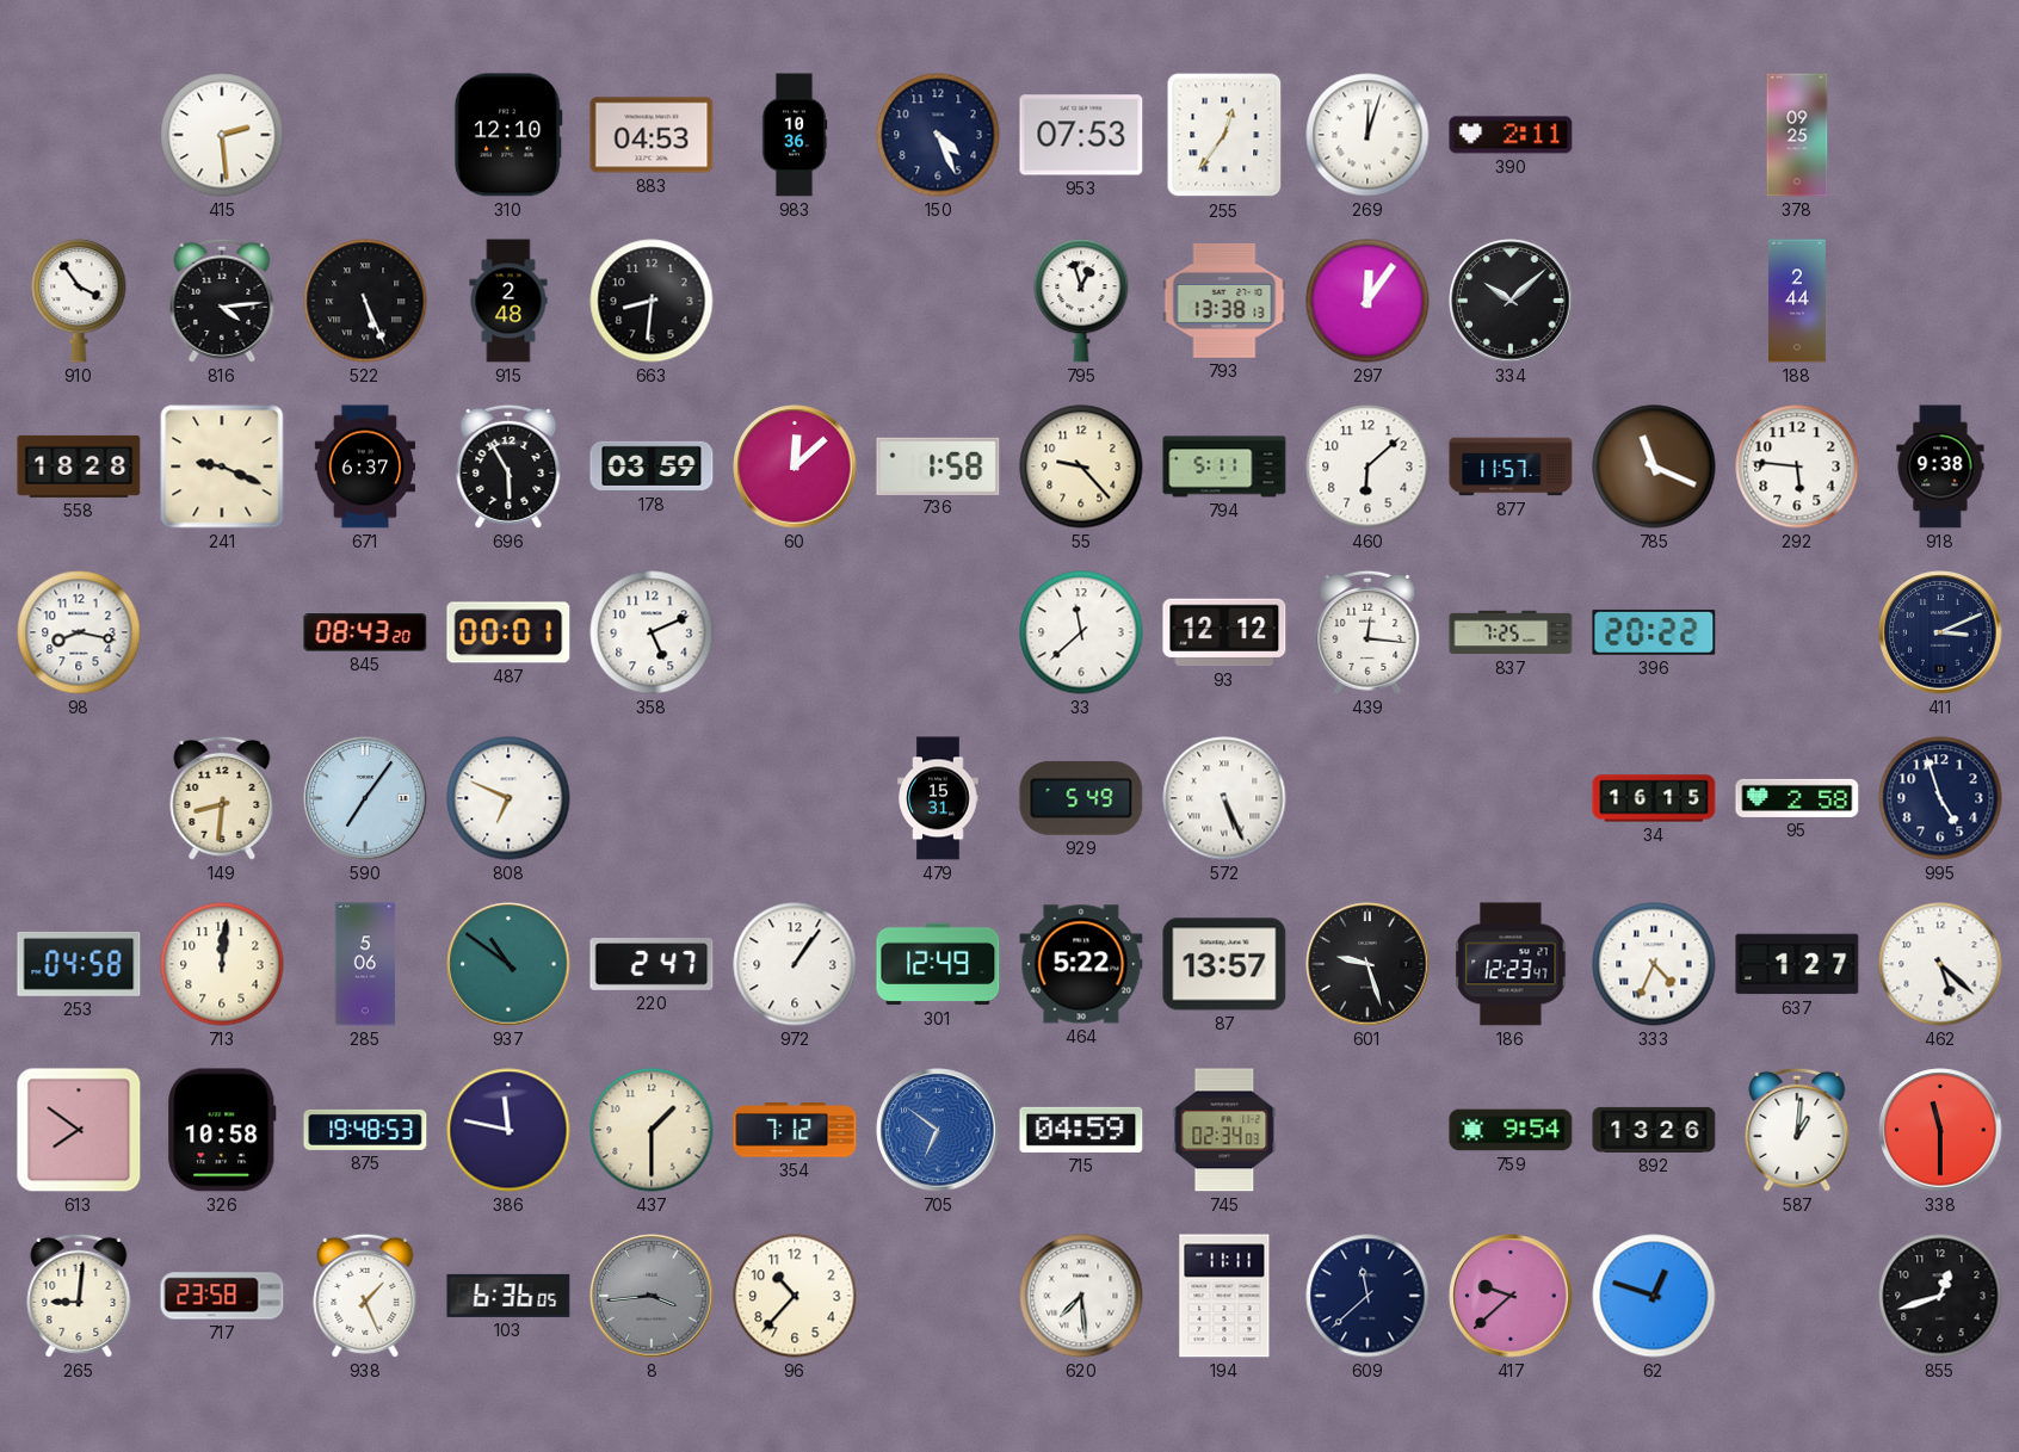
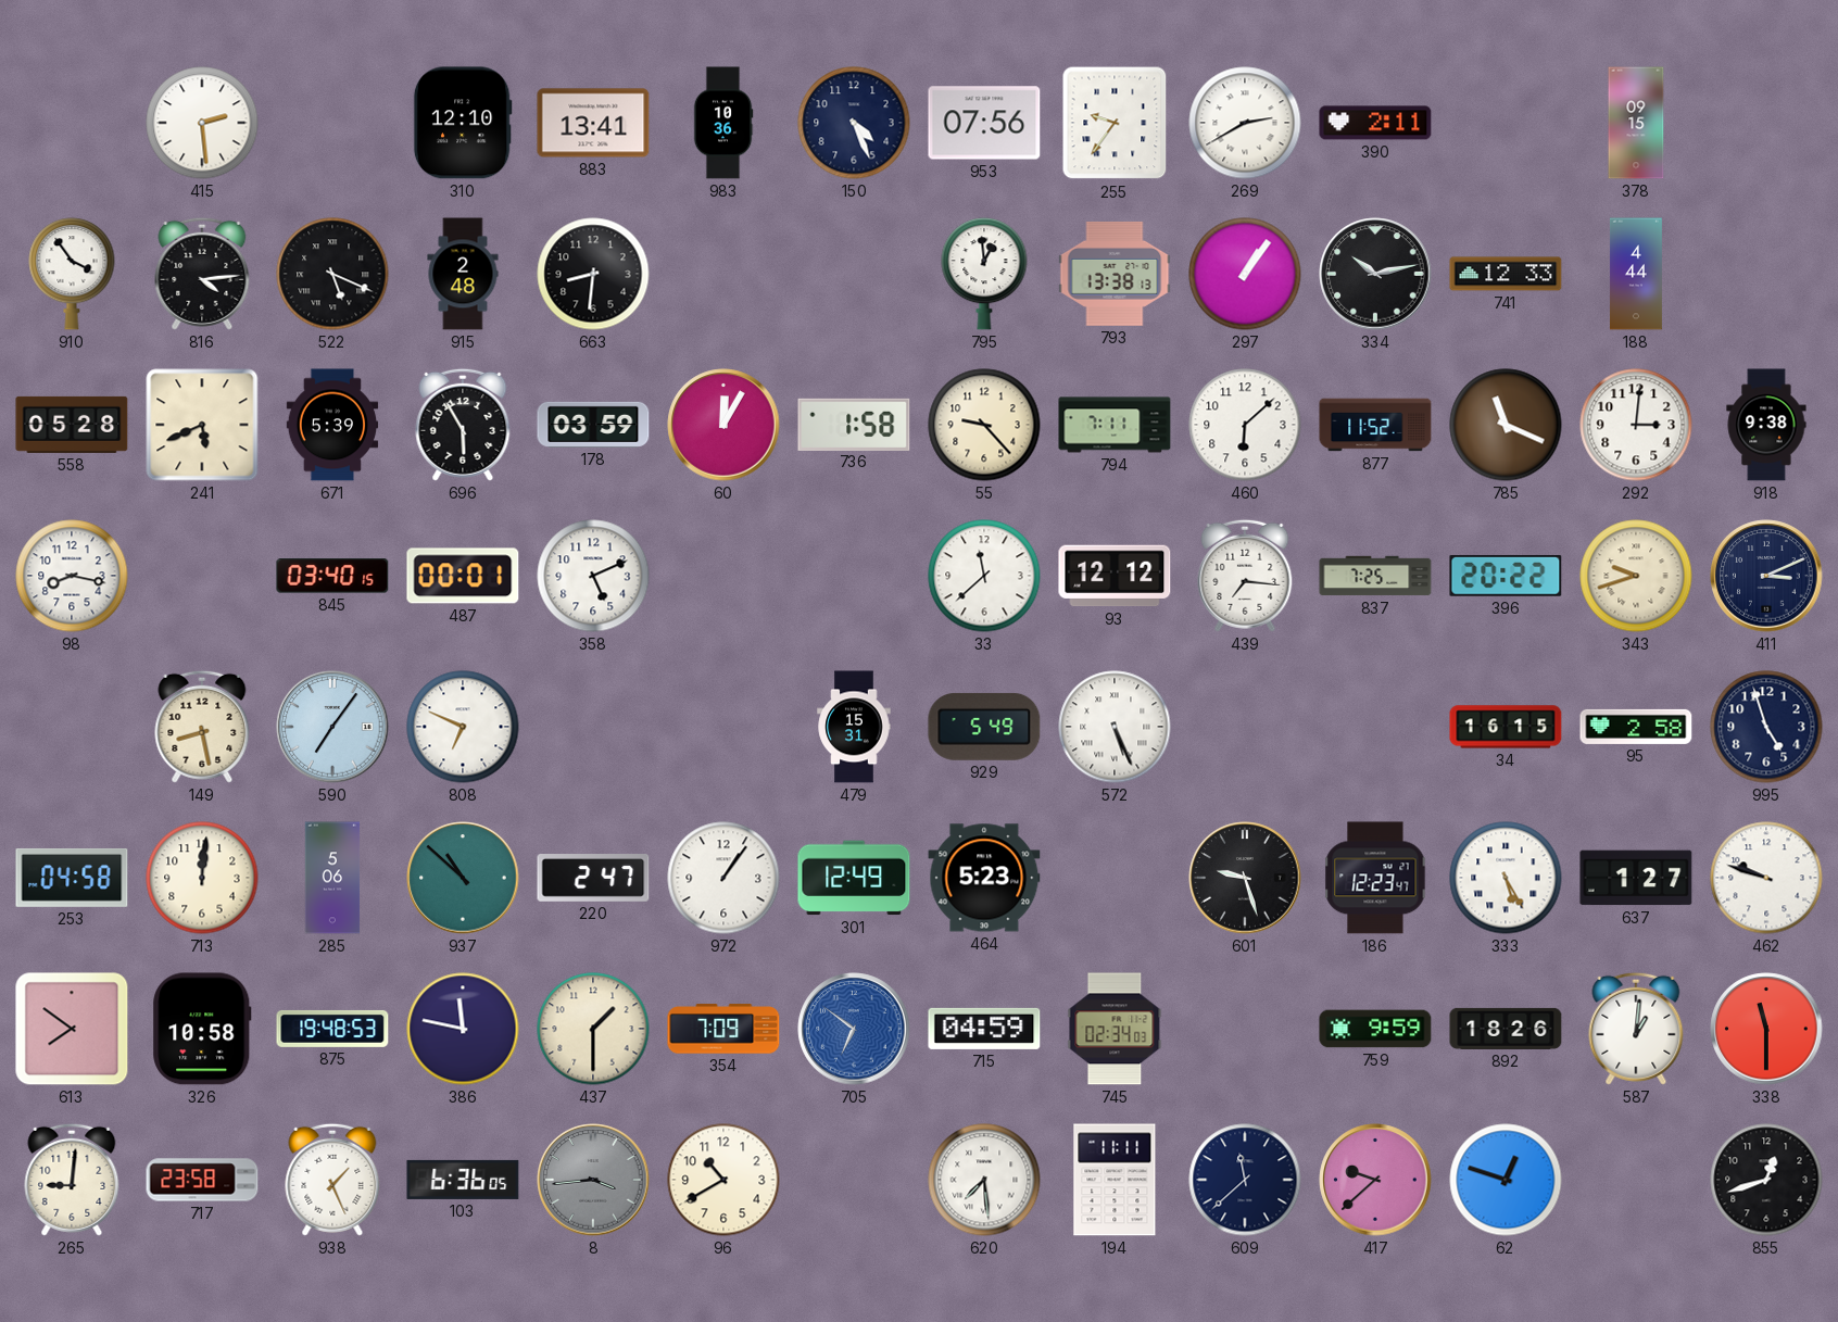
883: 04:53 -> 13:41
953: 07:53 -> 07:56
255: 12:36 -> 9:36
269: 12:03 -> 2:40
378: 09:25 -> 09:15
522: 5:26 -> 5:19
795: 12:57 -> 12:59
297: 12:06 -> 1:06
334: 10:08 -> 10:13
741: none -> 12:33
188: 2:44 -> 4:44
558: 18:28 -> 05:28
241: 9:19 -> 5:41
671: 6:37 -> 5:39
60: 12:08 -> 12:05
794: 5:11 -> 7:11
877: 11:57 -> 11:52
292: 5:46 -> 3:01
845: 08:43 -> 03:40
439: 12:16 -> 7:16
343: none -> 9:42
149: 8:31 -> 8:28
937: 10:51 -> 10:52
464: 5:22 -> 5:23
87: 13:57 -> none
333: 4:34 -> 5:25
462: 5:22 -> 9:48
354: 7:12 -> 7:09
759: 9:54 -> 9:59
892: 13:26 -> 18:26
96: 10:37 -> 10:40
